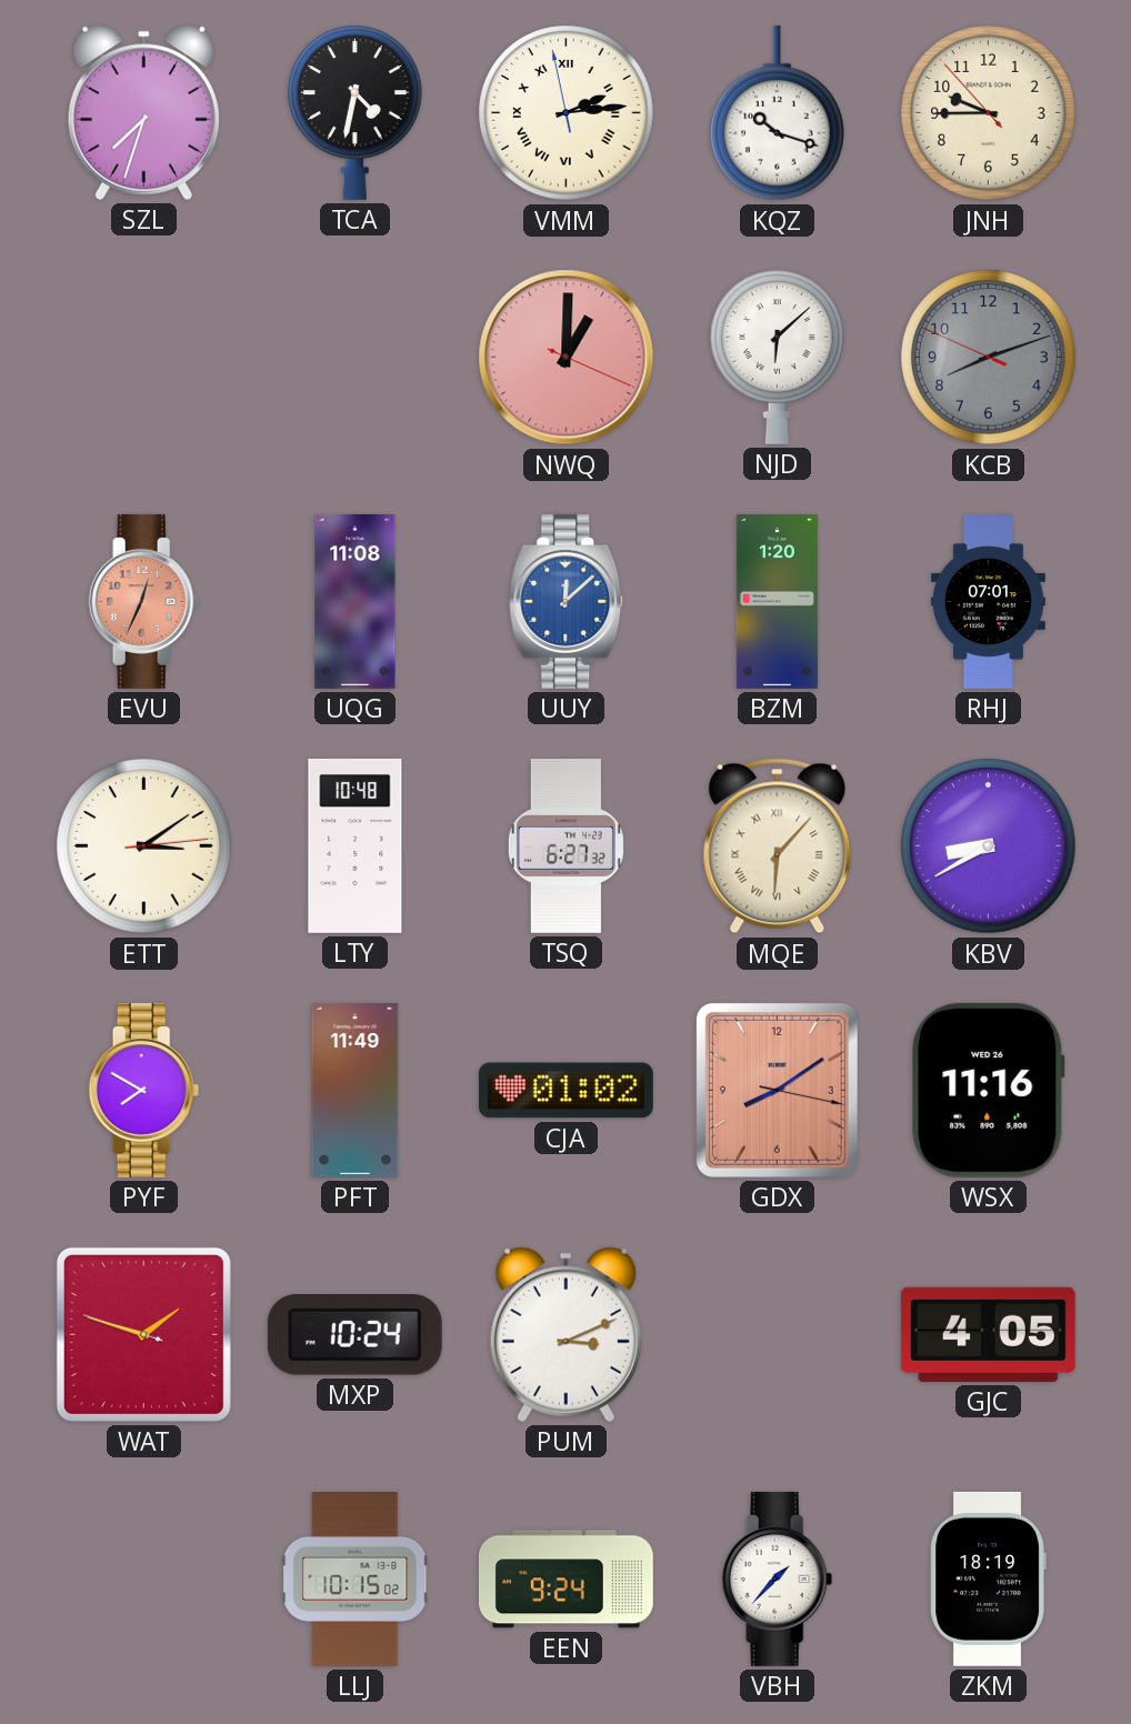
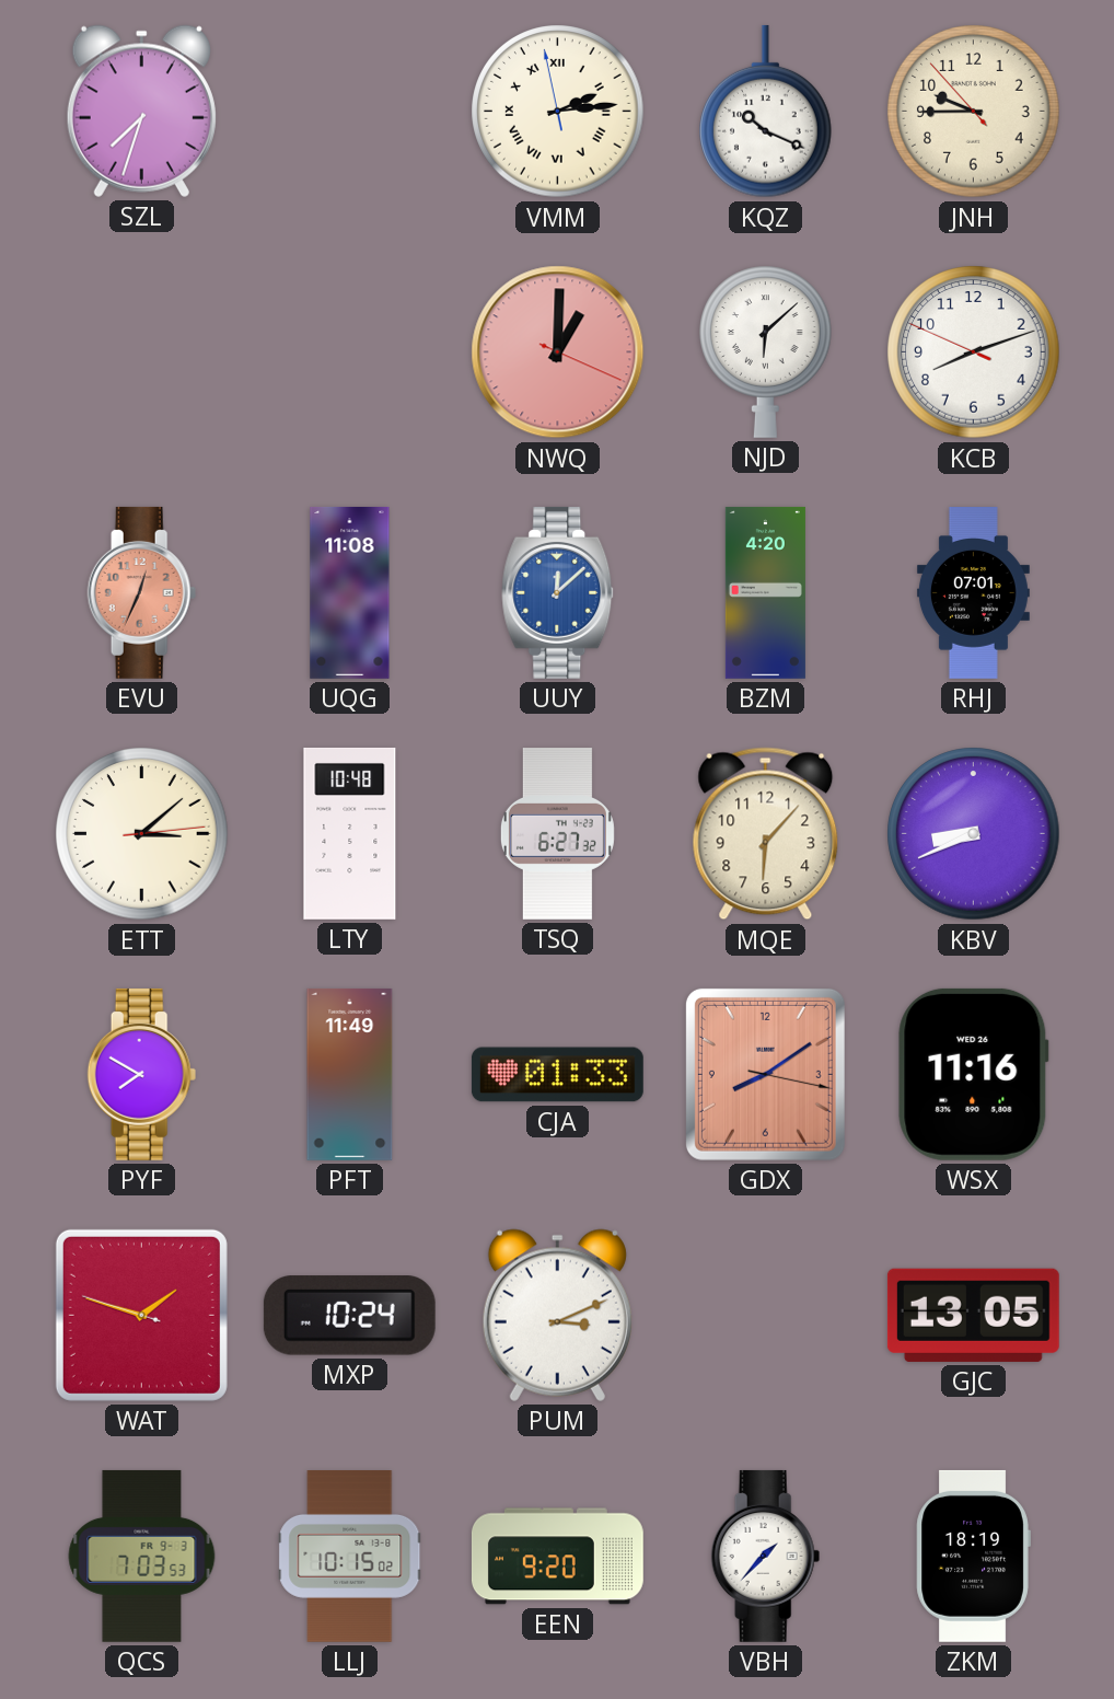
TCA: 4:32 -> none
KQZ: 10:18 -> 10:19
KCB dial: grey -> white
BZM: 1:20 -> 4:20
ETT: 3:09 -> 3:08
MQE numerals: Roman -> Arabic
KBV: 8:40 -> 8:41
CJA: 01:02 -> 01:33
GJC: 4:05 -> 13:05
QCS: none -> 7:03
EEN: 9:24 -> 9:20
